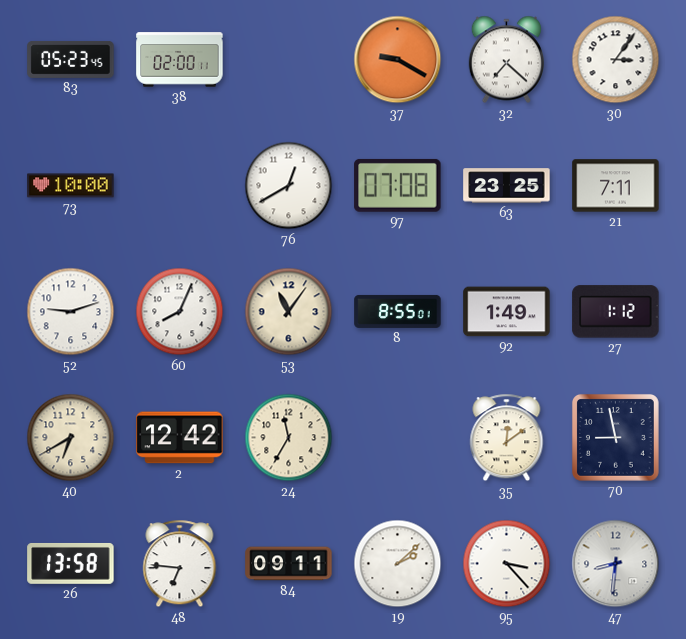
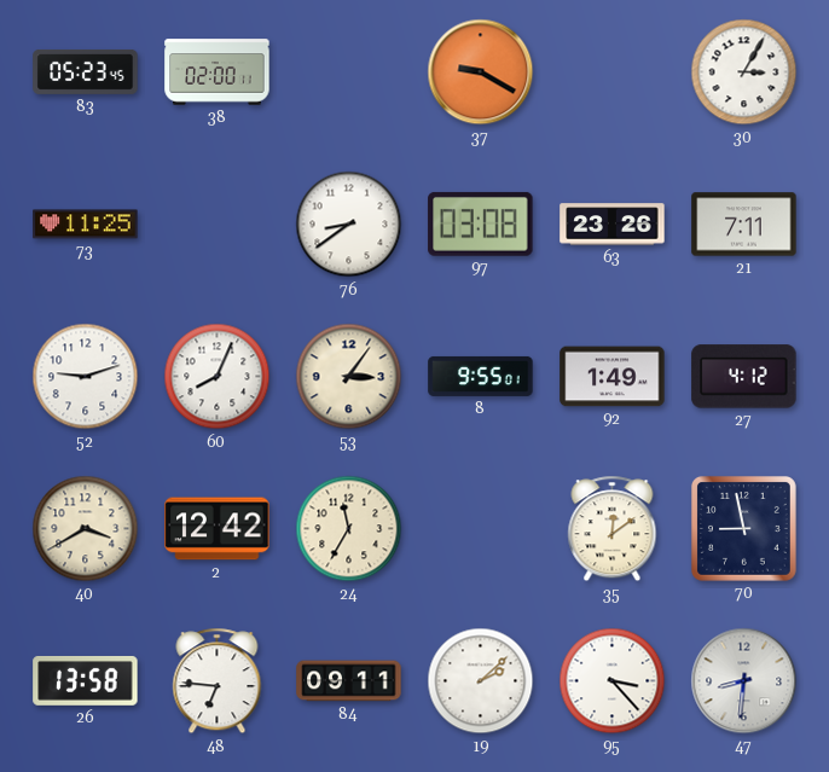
32: 7:22 -> none
30: 3:06 -> 3:05
73: 10:00 -> 11:25
76: 12:40 -> 8:39
97: 07:08 -> 03:08
63: 23:25 -> 23:26
53: 11:06 -> 3:06
8: 8:55 -> 9:55
27: 1:12 -> 4:12
40: 6:40 -> 3:40
